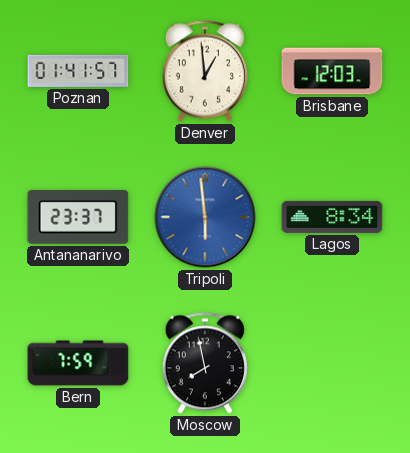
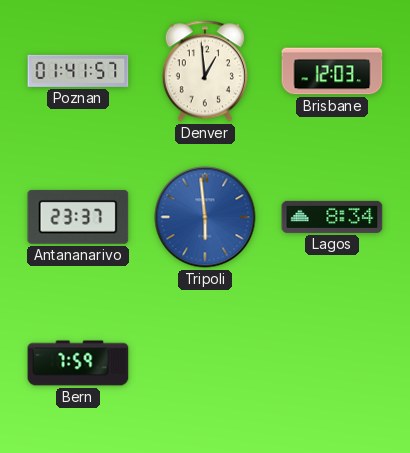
Moscow: 7:58 -> none
